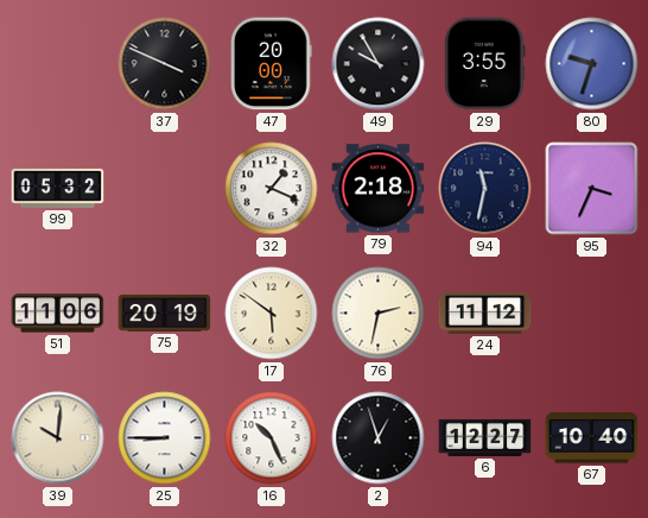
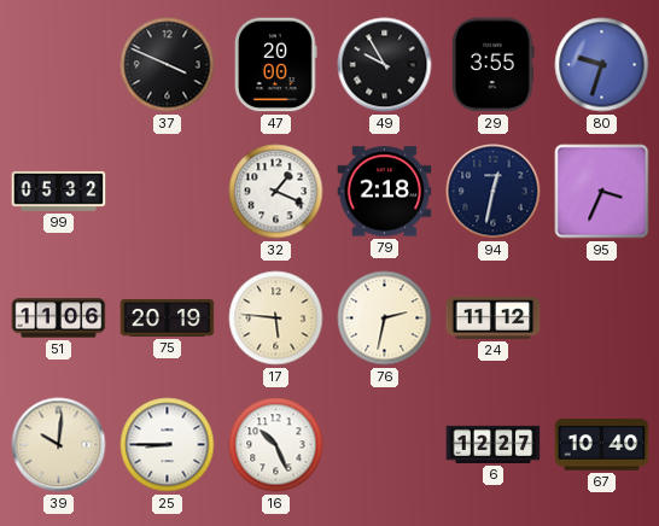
94: 11:32 -> 12:32
17: 5:51 -> 5:46
2: 12:57 -> none
